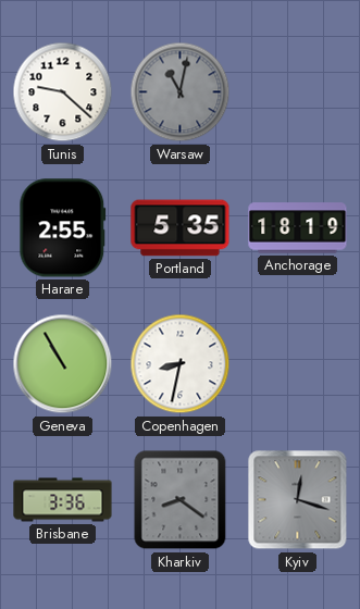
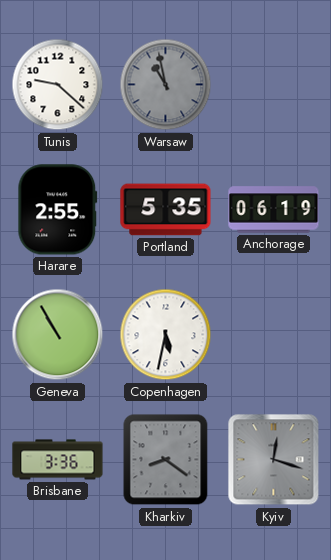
Warsaw: 11:02 -> 10:58
Anchorage: 18:19 -> 06:19
Copenhagen: 8:32 -> 5:32
